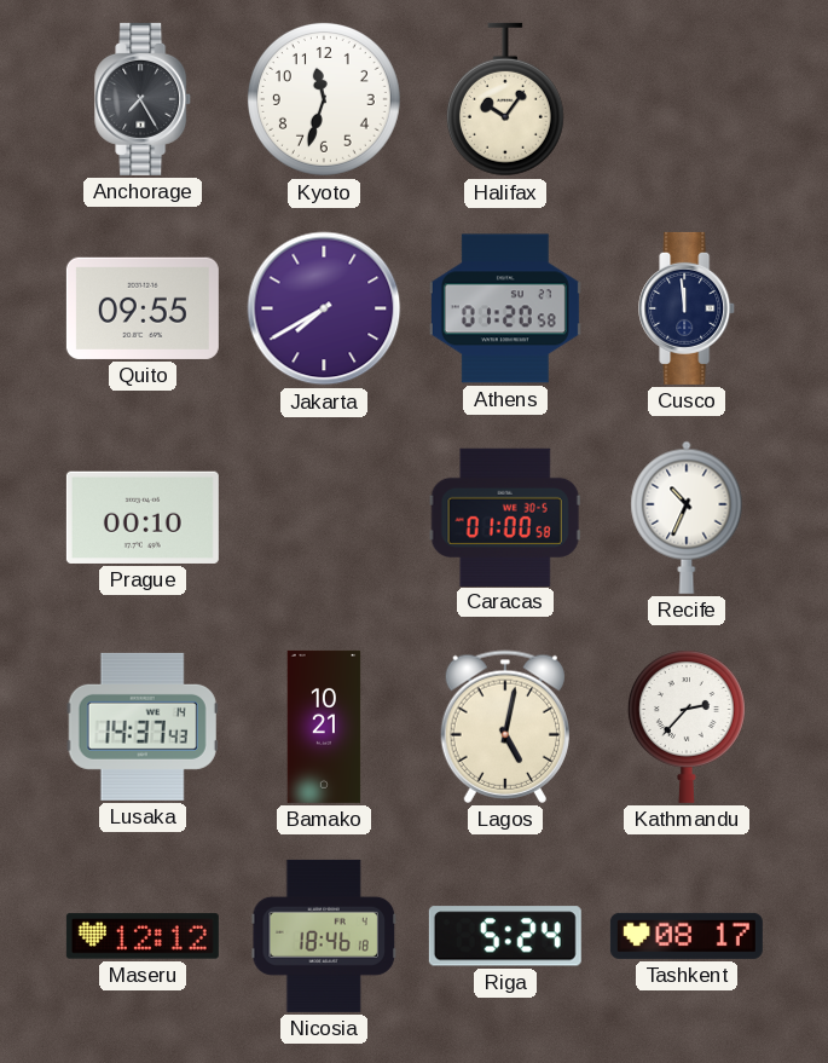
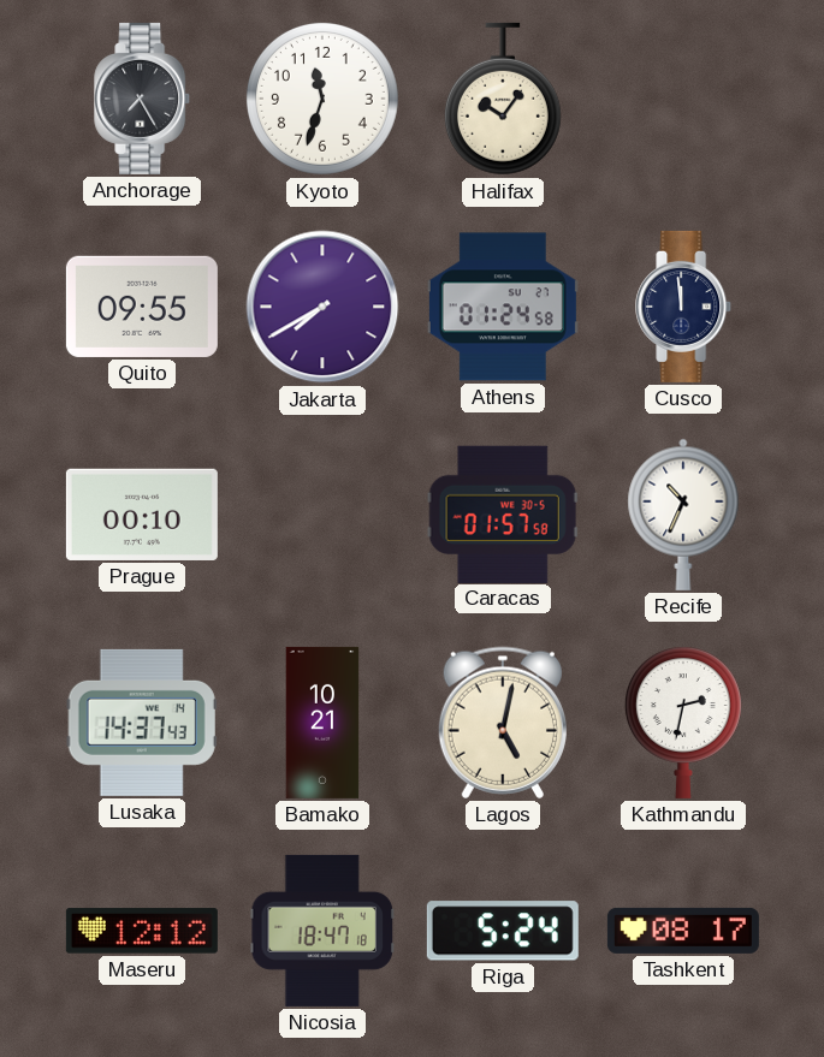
Athens: 01:20 -> 01:24
Caracas: 01:00 -> 01:57
Kathmandu: 2:37 -> 2:32
Nicosia: 18:46 -> 18:47
